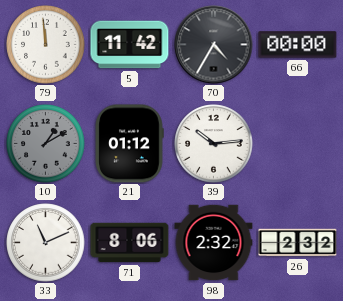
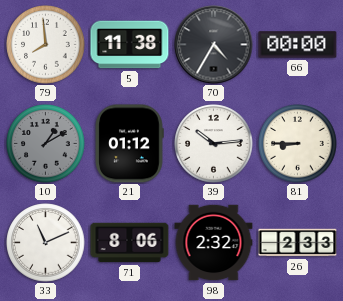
79: 11:59 -> 7:59
5: 11:42 -> 11:38
81: none -> 8:45
26: 2:32 -> 2:33
